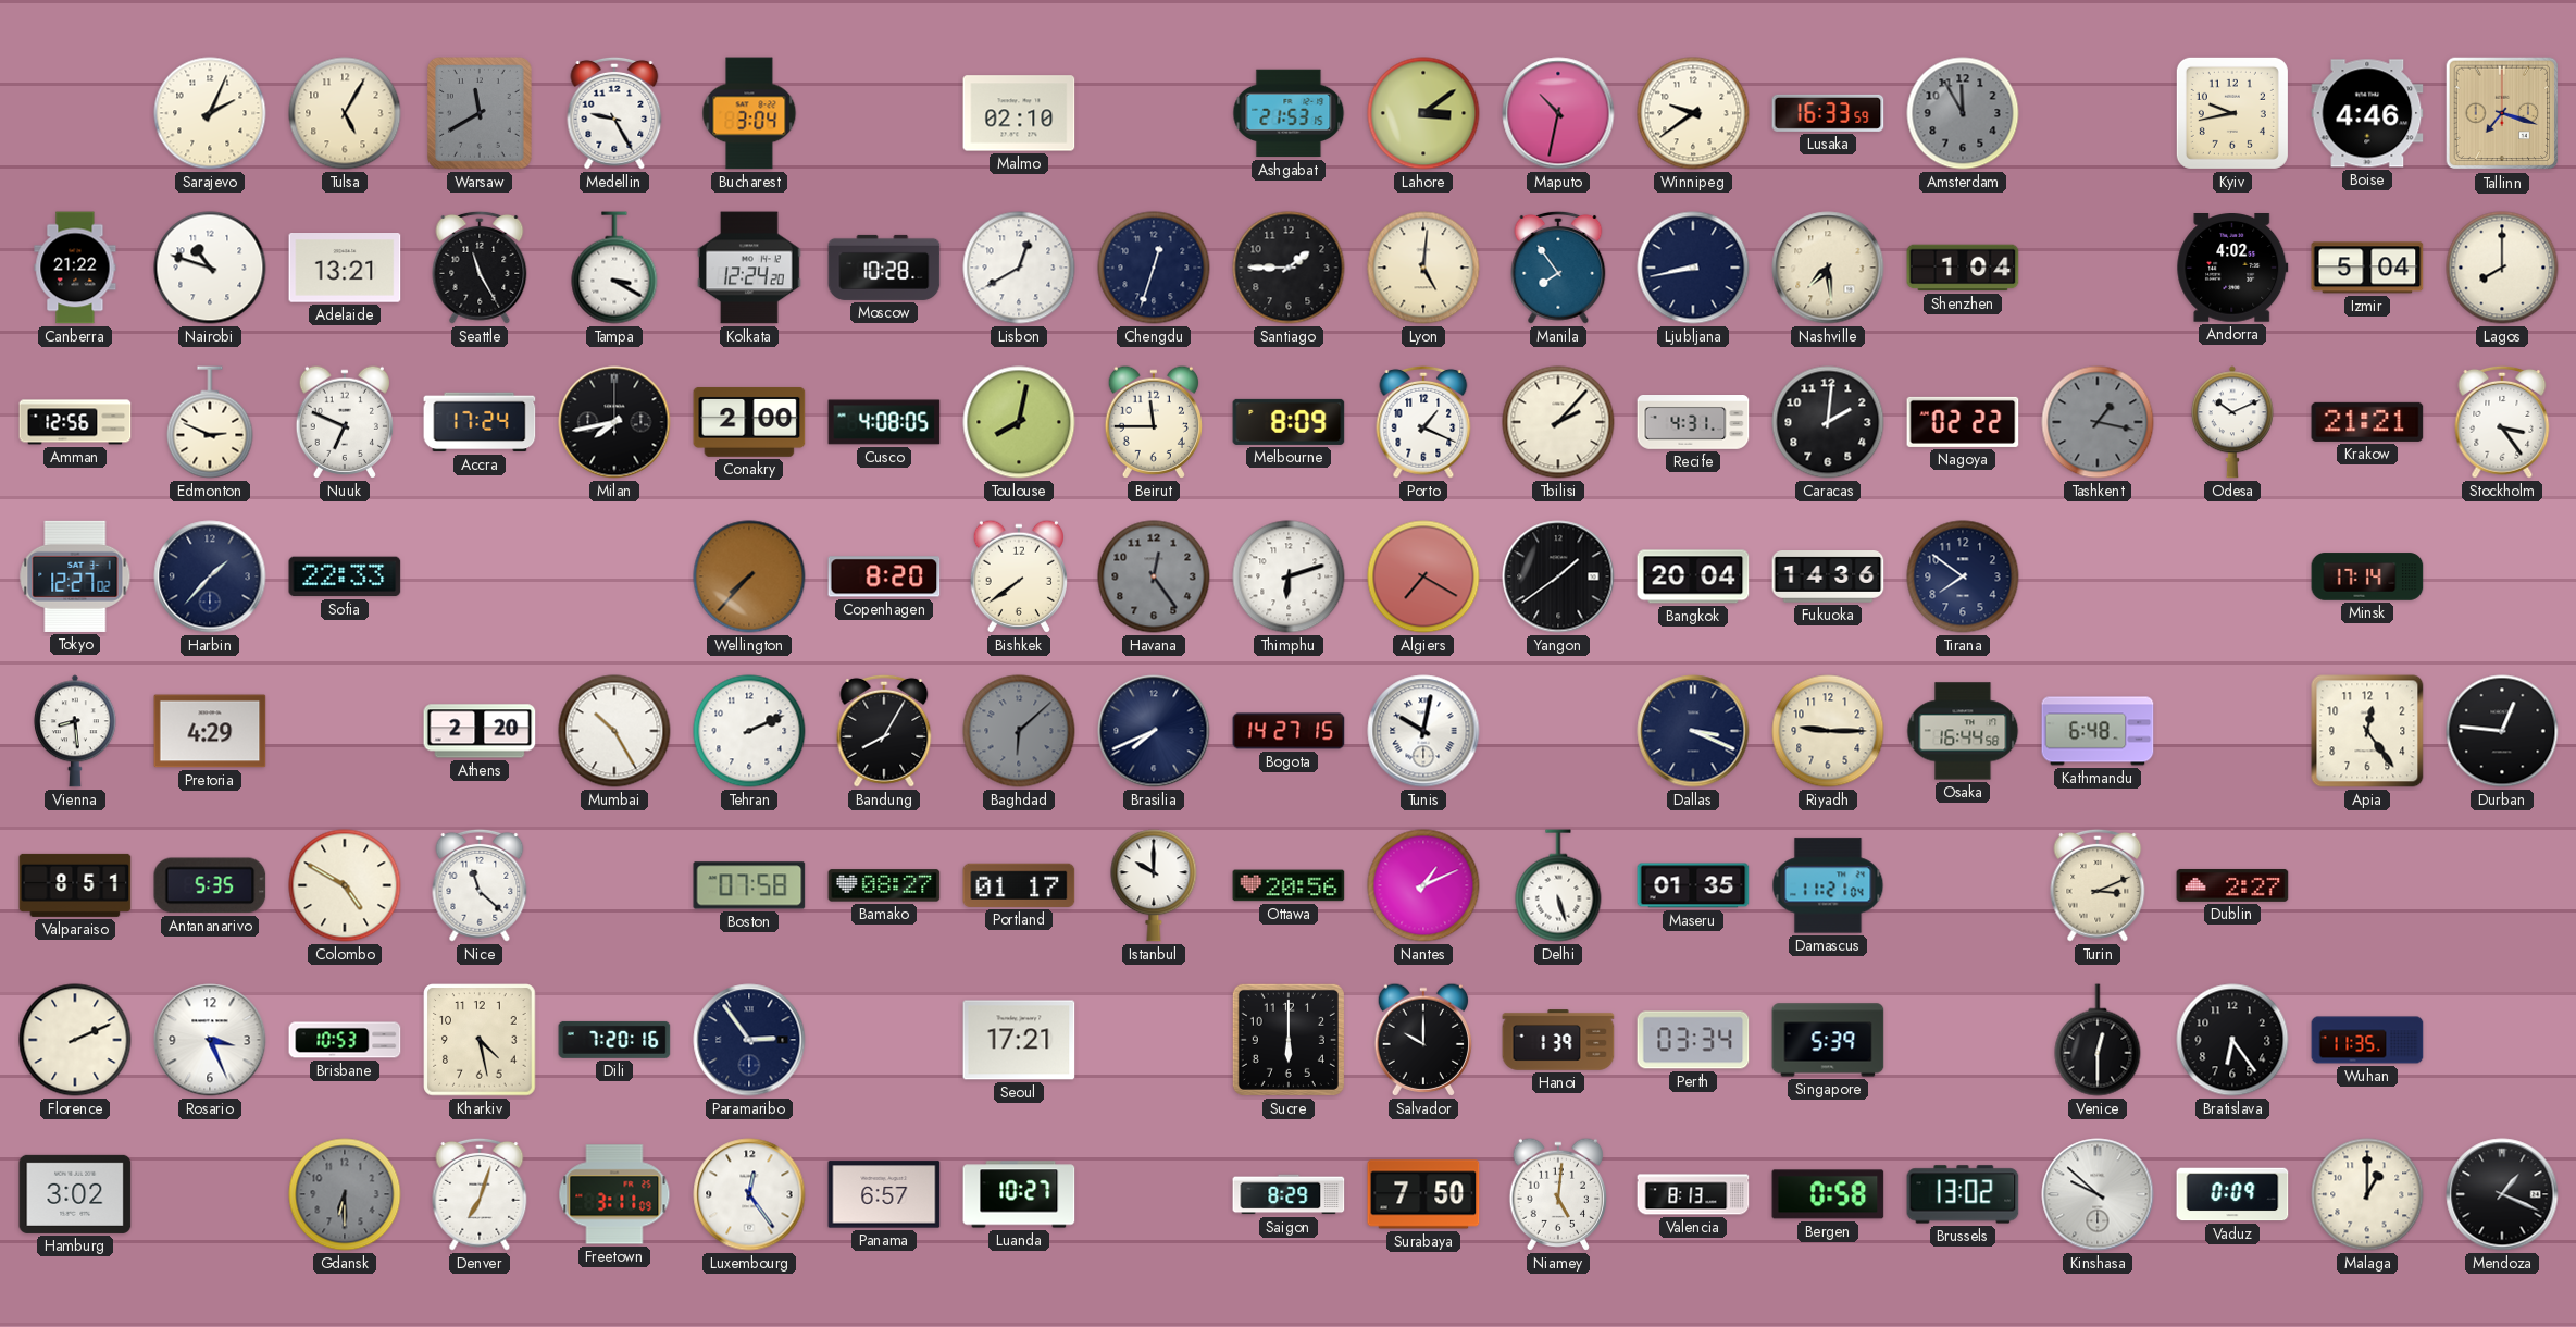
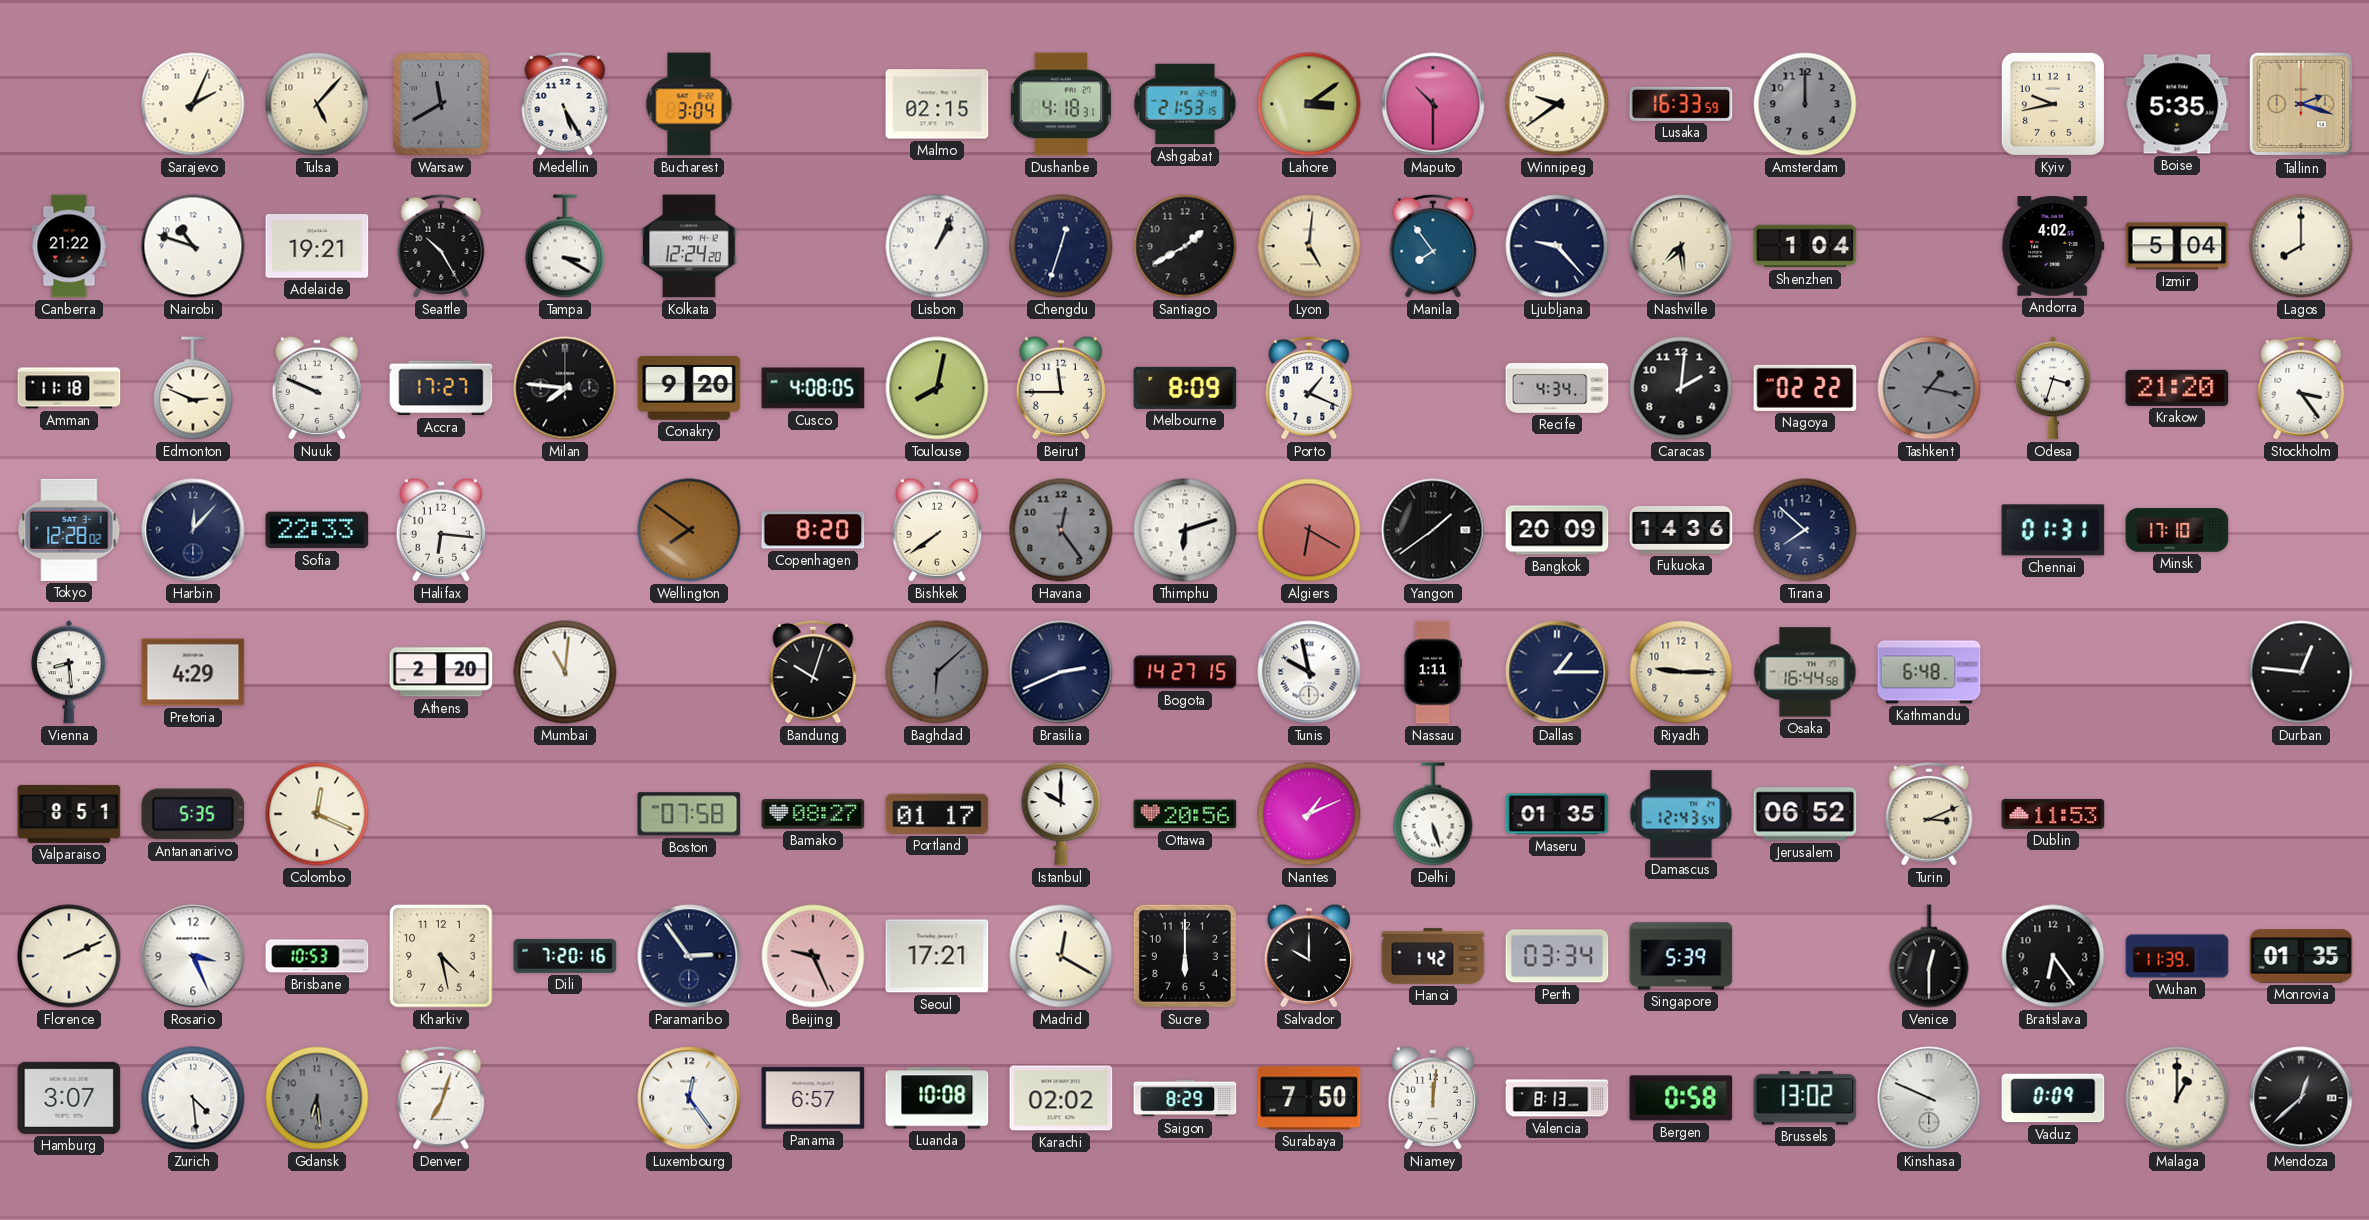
Tulsa: 5:05 -> 5:07
Medellin: 9:25 -> 5:25
Malmo: 02:10 -> 02:15
Dushanbe: none -> 4:18
Maputo: 10:32 -> 10:30
Amsterdam: 11:55 -> 12:00
Boise: 4:46 -> 5:35
Tallinn: 7:18 -> 2:18
Adelaide: 13:21 -> 19:21
Seattle: 11:25 -> 10:25
Moscow: 10:28 -> none
Lisbon: 12:40 -> 1:04
Santiago: 1:45 -> 1:40
Ljubljana: 8:43 -> 9:23
Amman: 12:56 -> 11:18
Nuuk: 6:49 -> 9:49
Accra: 17:24 -> 17:27
Milan: 7:43 -> 7:46
Conakry: 2:00 -> 9:20
Tbilisi: 2:07 -> none
Recife: 4:31 -> 4:34
Odesa: 10:11 -> 3:33
Krakow: 21:21 -> 21:20
Tokyo: 12:27 -> 12:28
Harbin: 1:37 -> 12:07
Halifax: none -> 6:16
Wellington: 7:37 -> 7:51
Algiers: 7:20 -> 6:20
Bangkok: 20:04 -> 20:09
Tirana: 7:51 -> 7:52
Chennai: none -> 01:31
Minsk: 17:14 -> 17:10
Mumbai: 10:25 -> 11:01
Tehran: 2:11 -> none
Bandung: 8:05 -> 10:03
Brasilia: 7:41 -> 2:41
Tunis: 10:02 -> 9:58
Nassau: none -> 1:11
Dallas: 3:19 -> 1:15
Apia: 12:24 -> none
Colombo: 4:50 -> 12:19
Nice: 11:22 -> none
Damascus: 11:21 -> 12:43
Jerusalem: none -> 06:52
Dublin: 2:27 -> 11:53
Beijing: none -> 9:26
Madrid: none -> 12:20
Hanoi: 1:39 -> 1:42
Wuhan: 11:35 -> 11:39
Monrovia: none -> 01:35
Hamburg: 3:02 -> 3:07
Zurich: none -> 4:29
Gdansk: 6:30 -> 6:29
Freetown: 3:11 -> none
Luanda: 10:27 -> 10:08
Karachi: none -> 02:02
Niamey: 5:01 -> 12:01
Kinshasa: 9:52 -> 9:49
Mendoza: 1:19 -> 12:38
